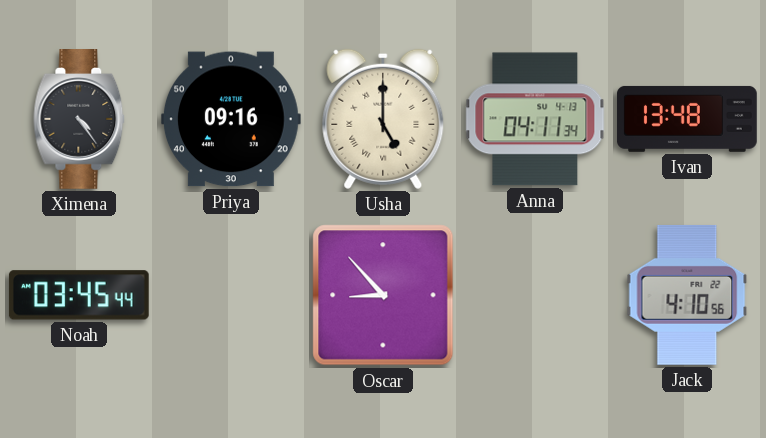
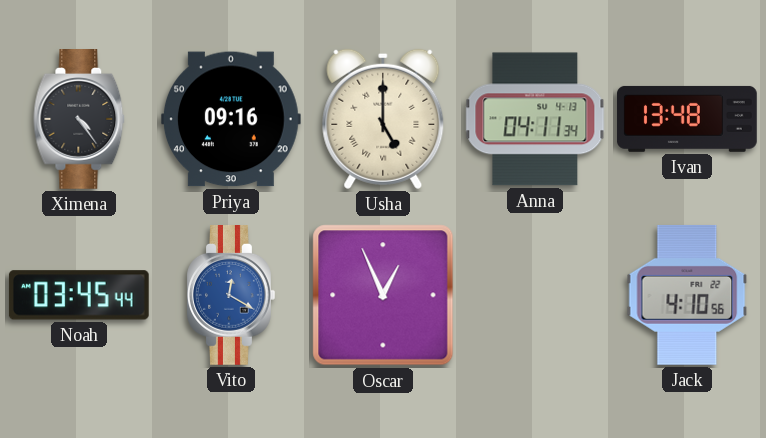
Vito: none -> 12:20
Oscar: 8:53 -> 12:56
